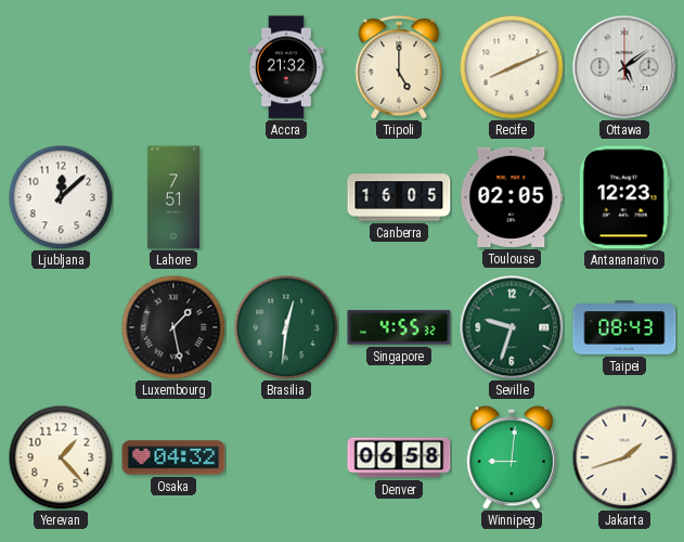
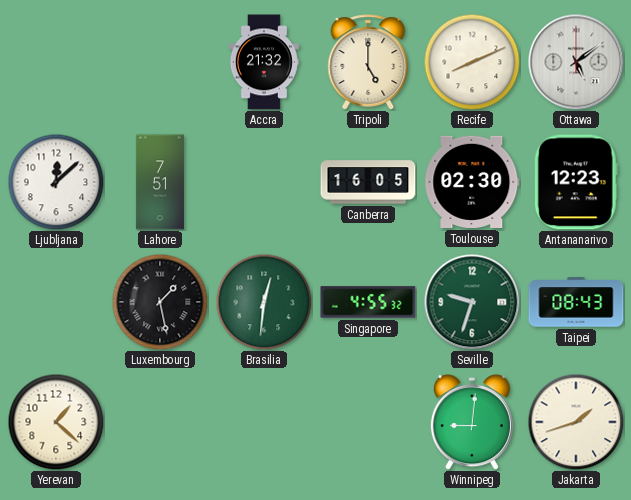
Toulouse: 02:05 -> 02:30
Yerevan: 1:23 -> 1:22
Osaka: 04:32 -> none
Denver: 06:58 -> none
